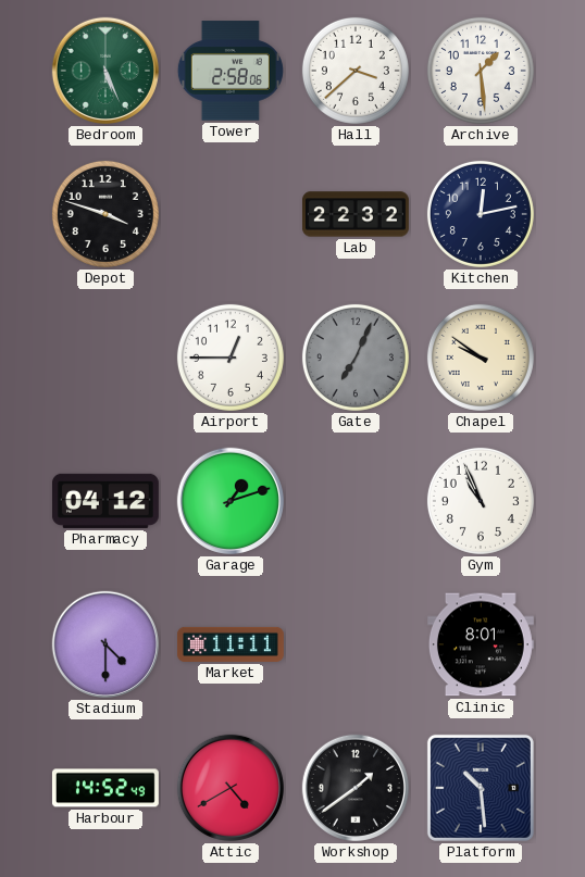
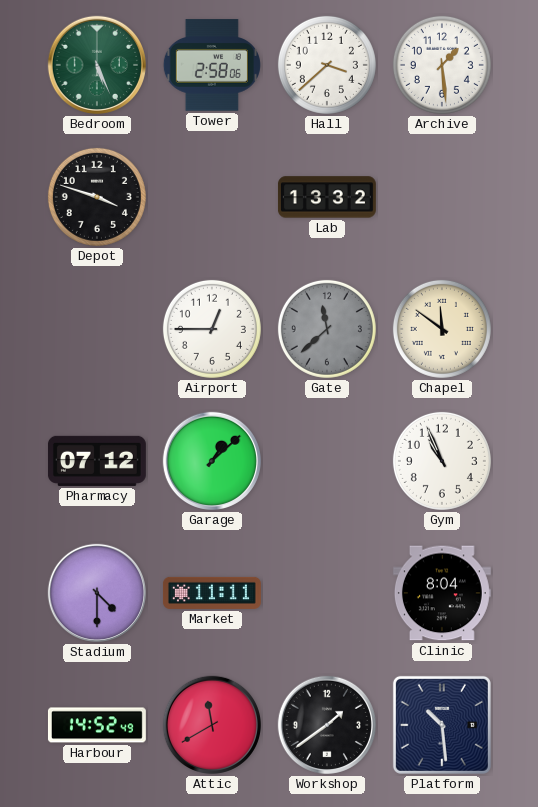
Lab: 22:32 -> 13:32
Kitchen: 12:13 -> none
Gate: 7:04 -> 11:38
Chapel: 9:51 -> 11:51
Pharmacy: 04:12 -> 07:12
Garage: 1:12 -> 1:08
Clinic: 8:01 -> 8:04
Attic: 4:40 -> 11:40
